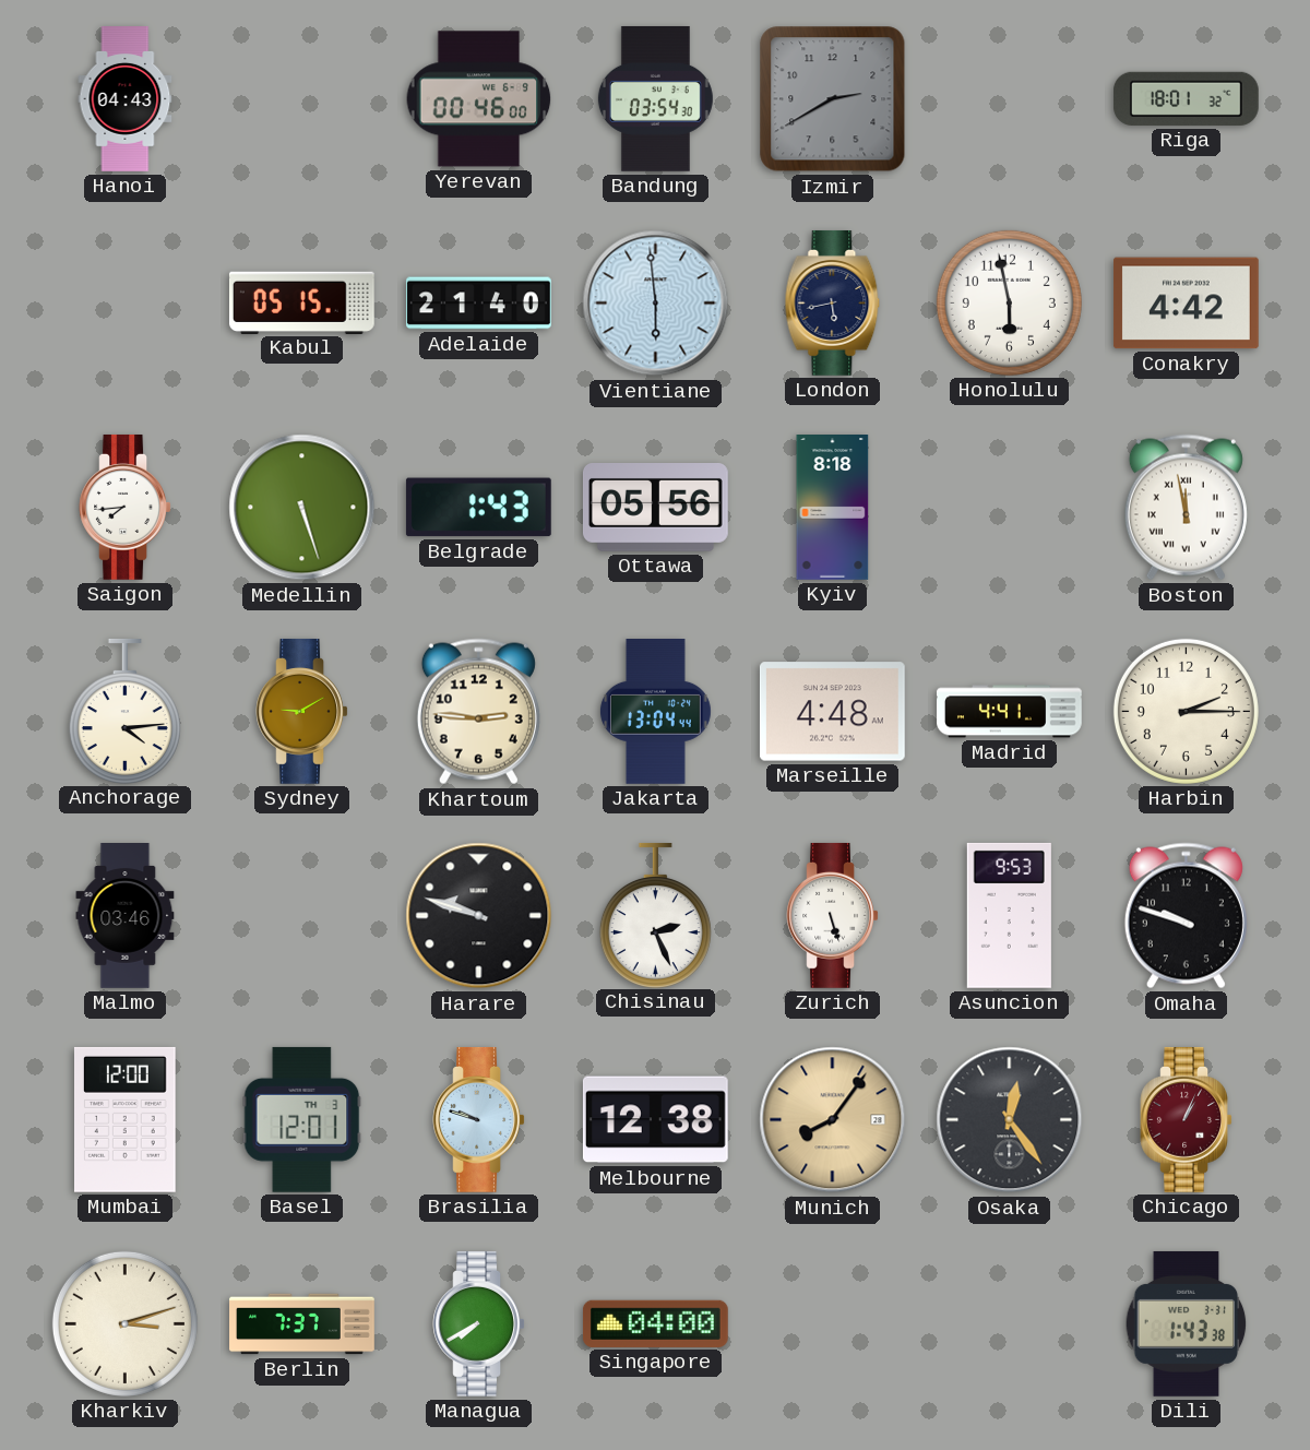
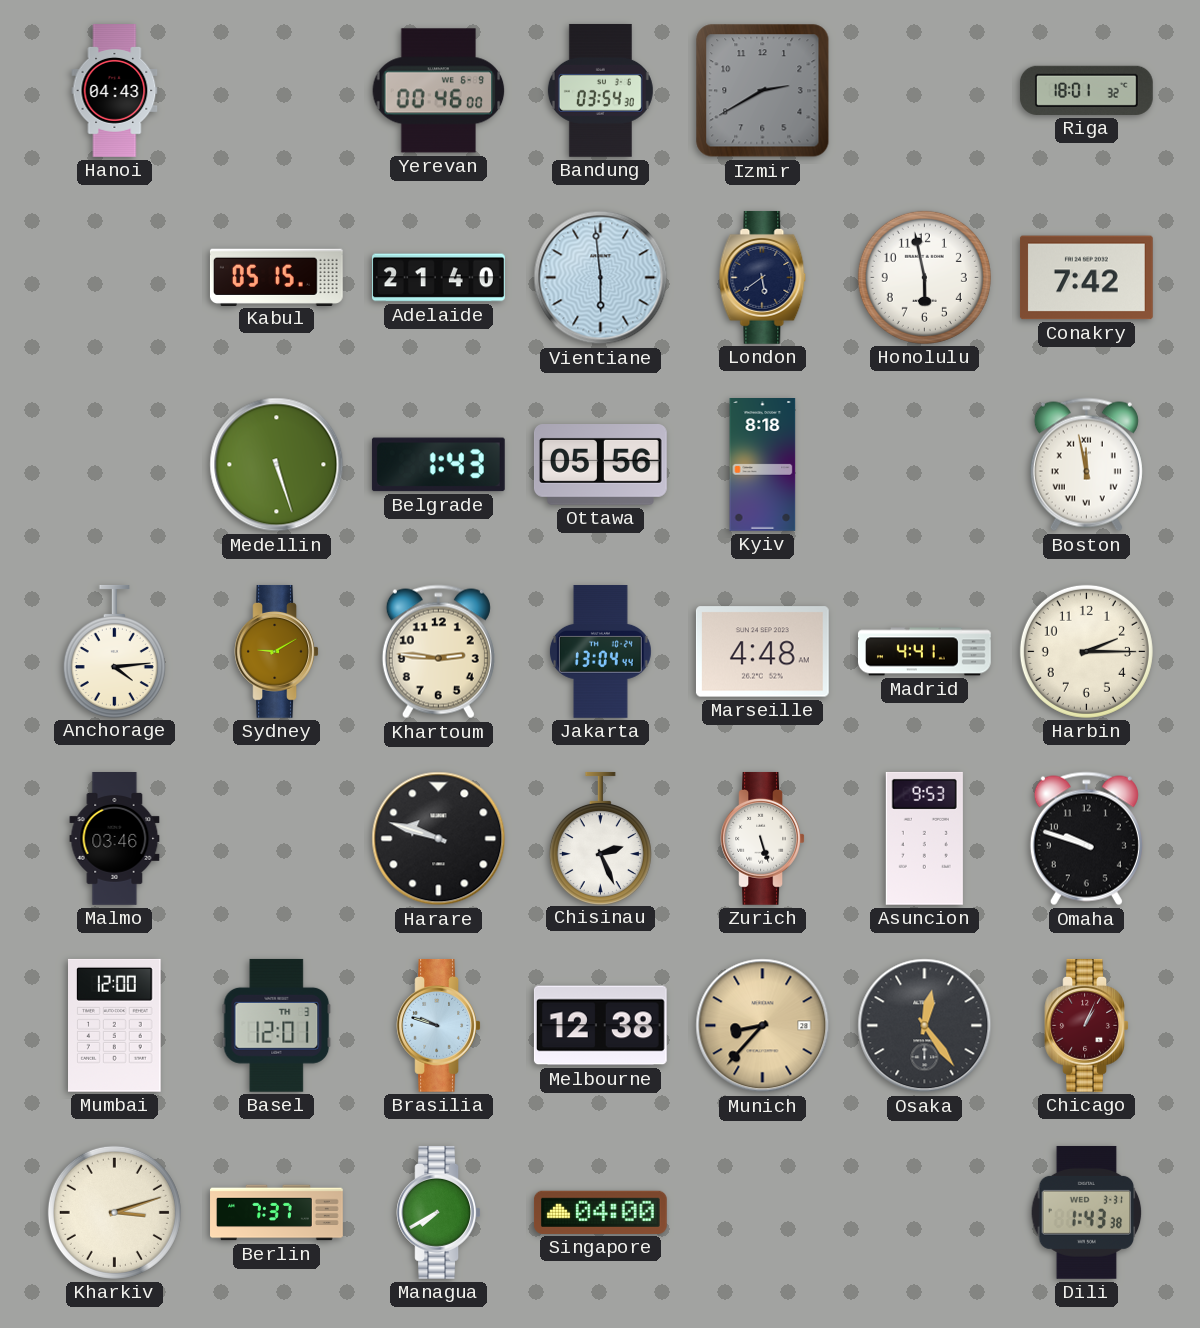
London: 5:43 -> 5:39
Conakry: 4:42 -> 7:42
Saigon: 7:44 -> none
Munich: 8:06 -> 8:37
